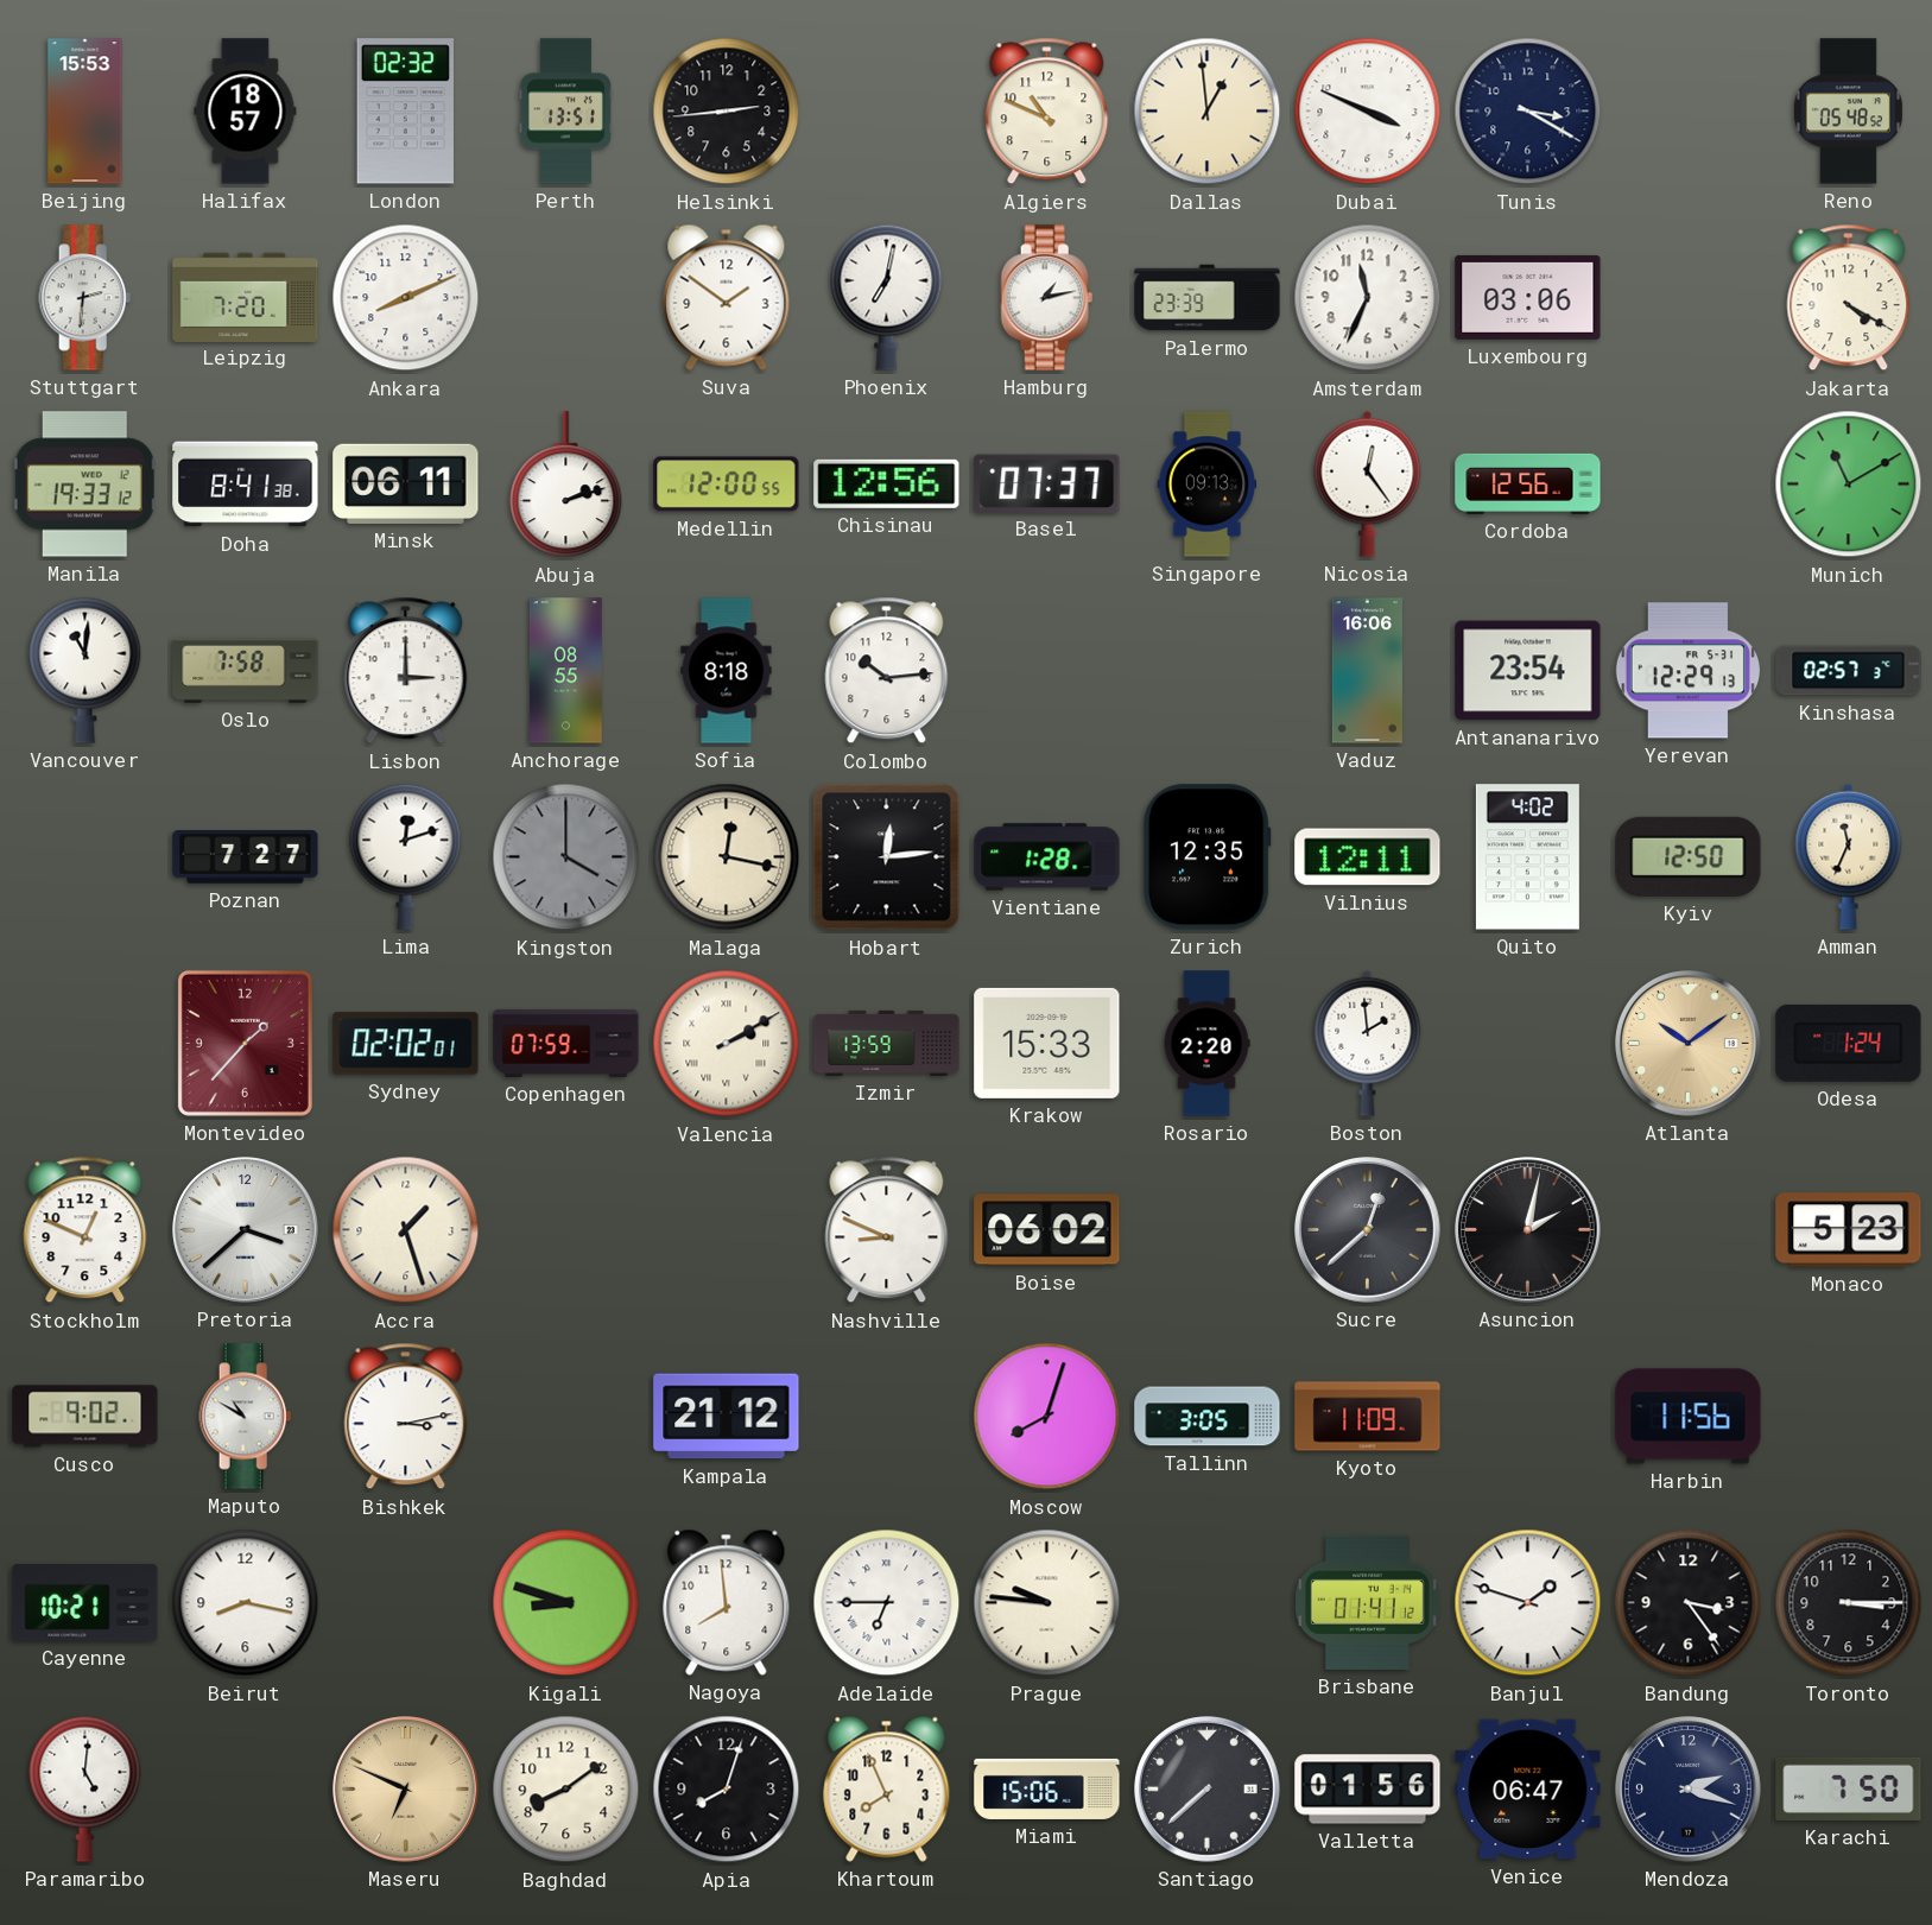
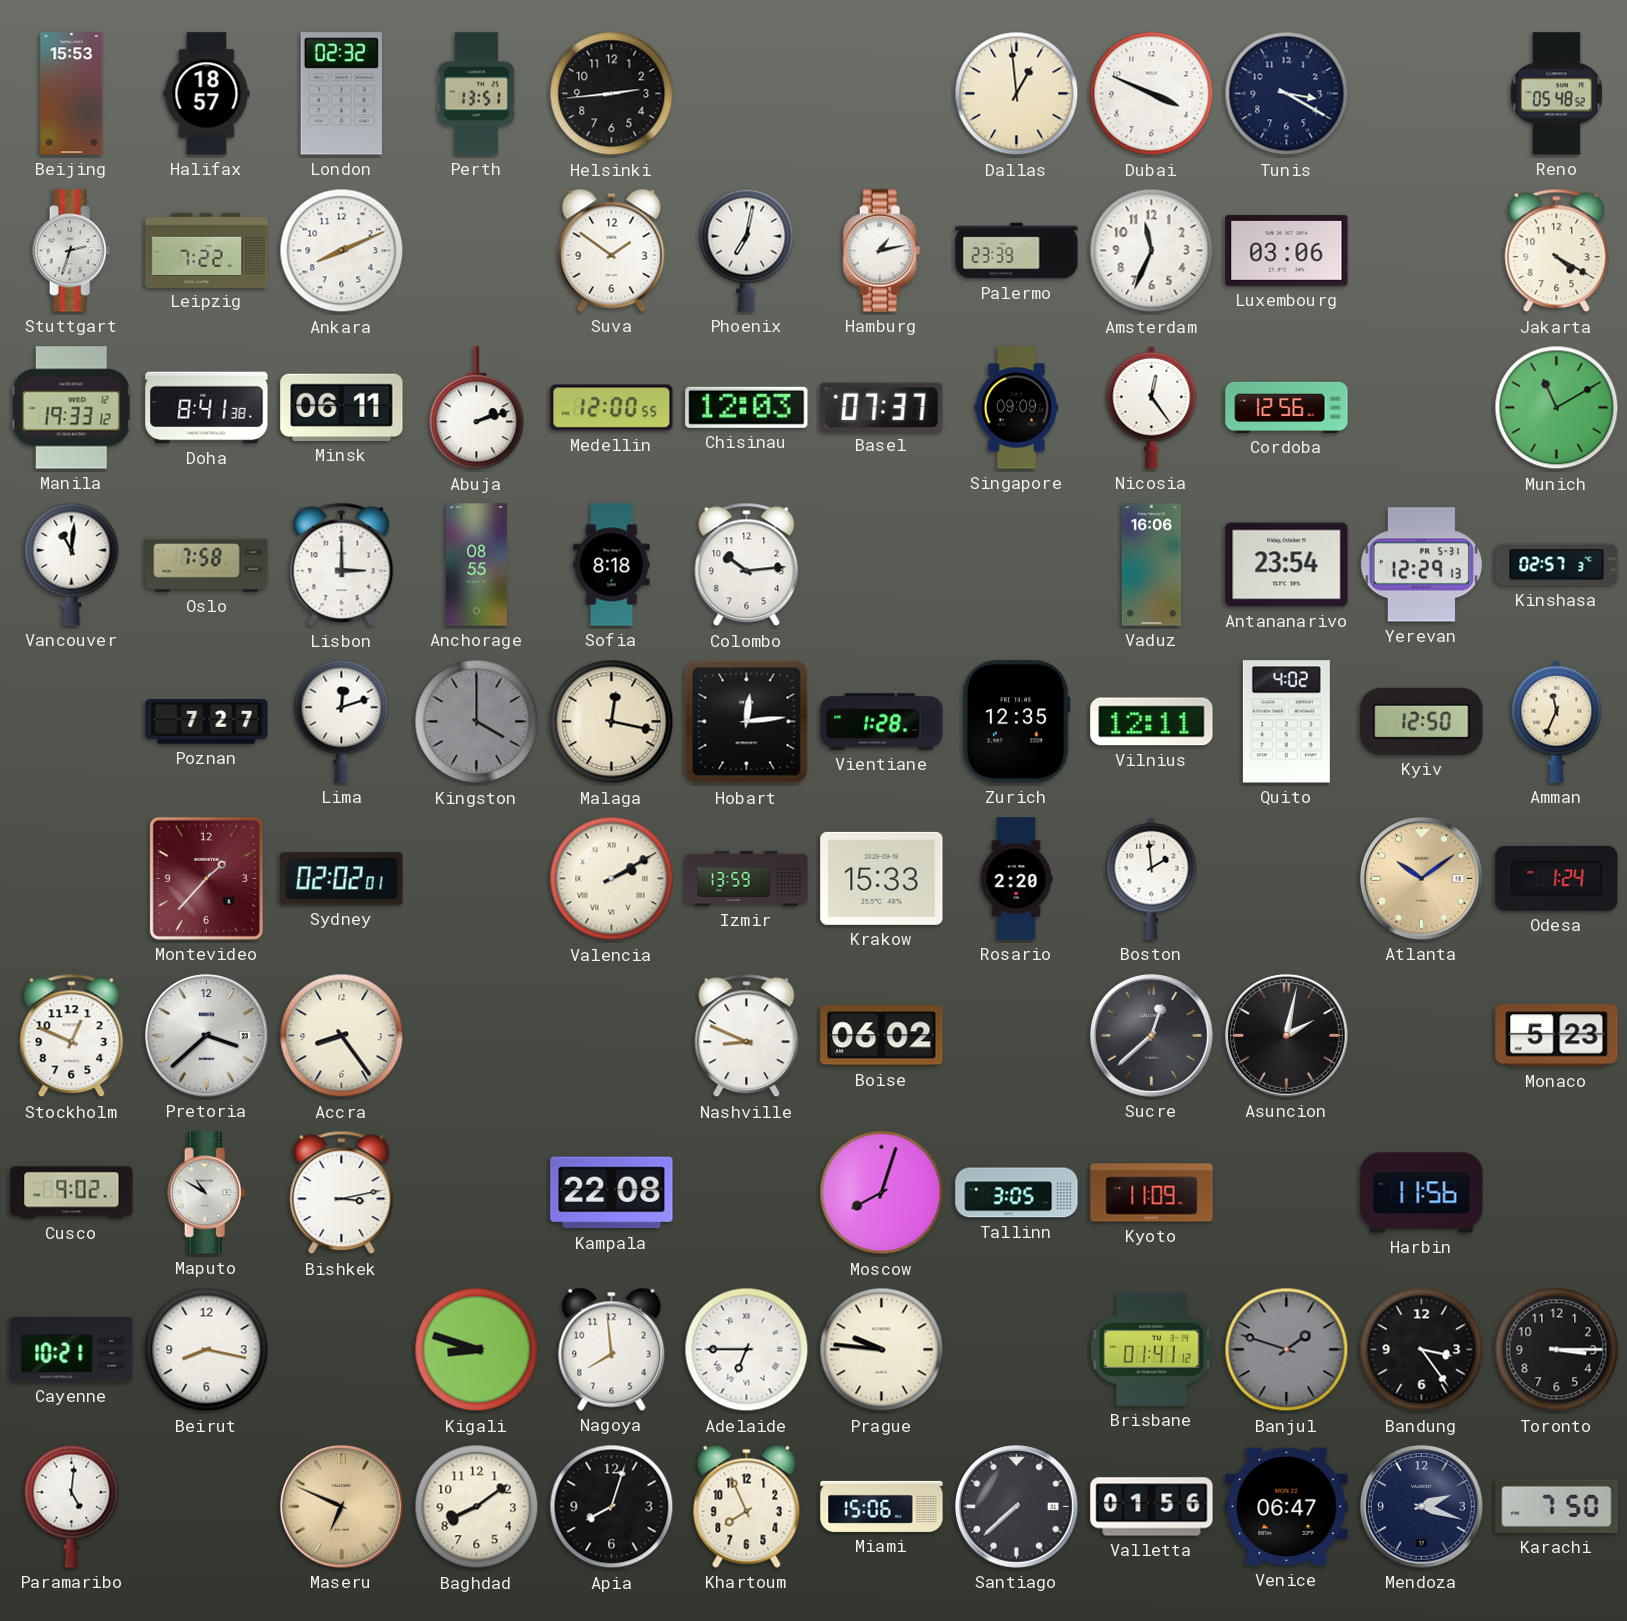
Algiers: 10:49 -> none
Stuttgart: 2:31 -> 2:33
Leipzig: 7:20 -> 7:22
Chisinau: 12:56 -> 12:03
Singapore: 09:13 -> 09:09
Copenhagen: 07:59 -> none
Accra: 1:27 -> 8:24
Kampala: 21:12 -> 22:08
Banjul dial: white -> grey
